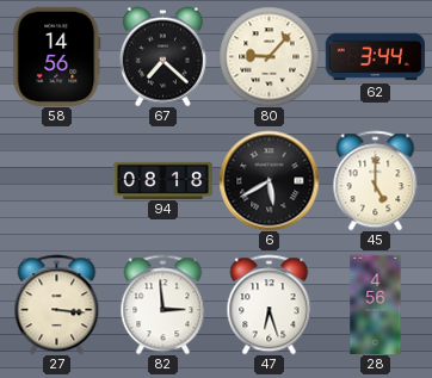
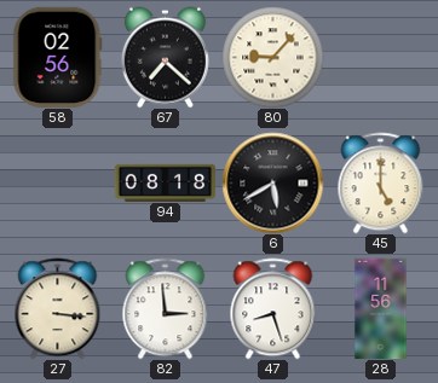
58: 14:56 -> 02:56
62: 3:44 -> none
47: 6:27 -> 8:27
28: 4:56 -> 11:56
